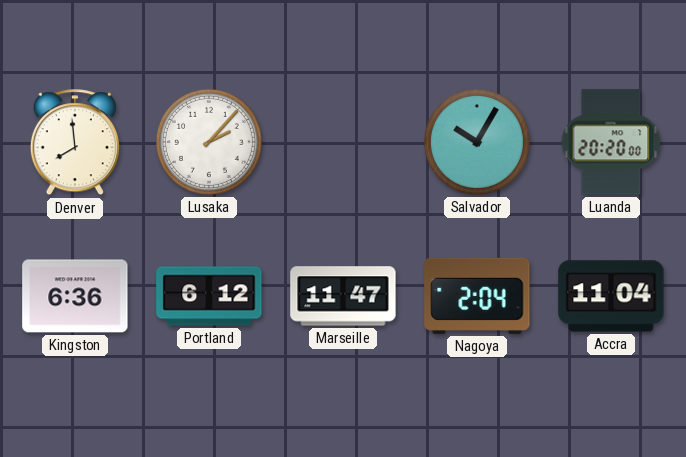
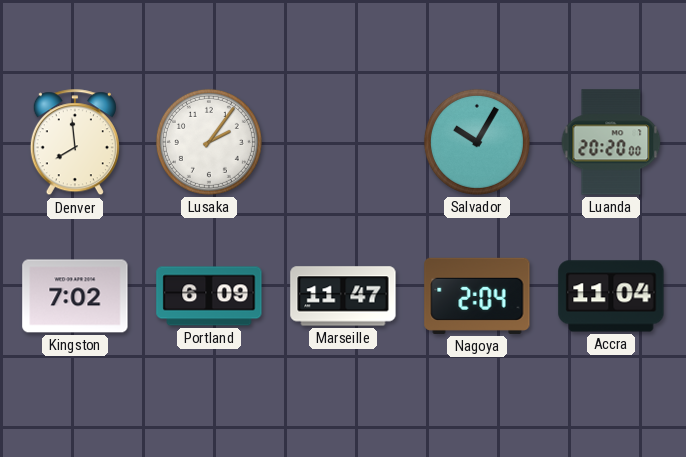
Lusaka: 2:07 -> 2:06
Kingston: 6:36 -> 7:02
Portland: 6:12 -> 6:09
